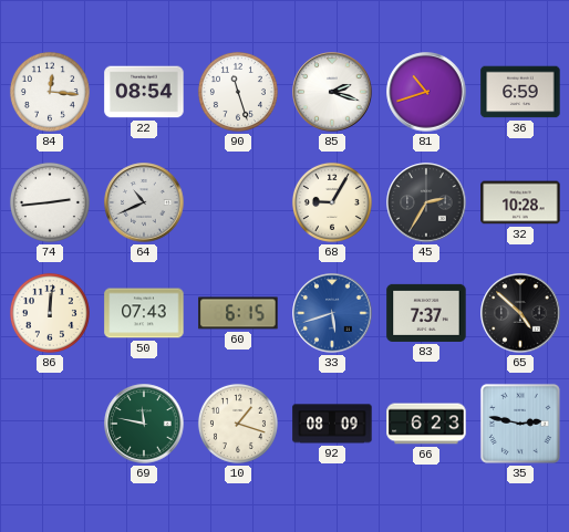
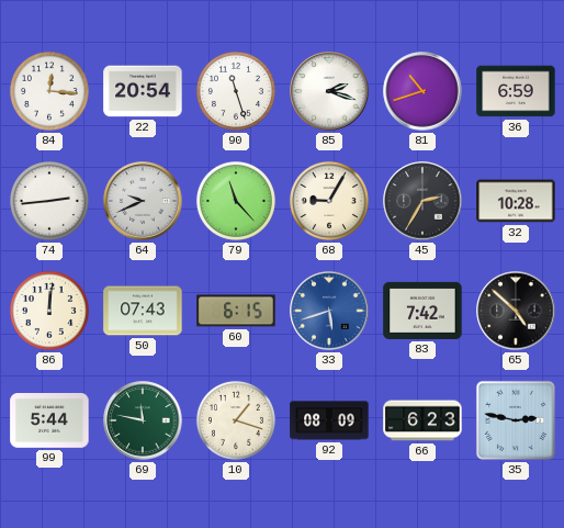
22: 08:54 -> 20:54
64: 10:41 -> 9:41
79: none -> 11:23
83: 7:37 -> 7:42
99: none -> 5:44
